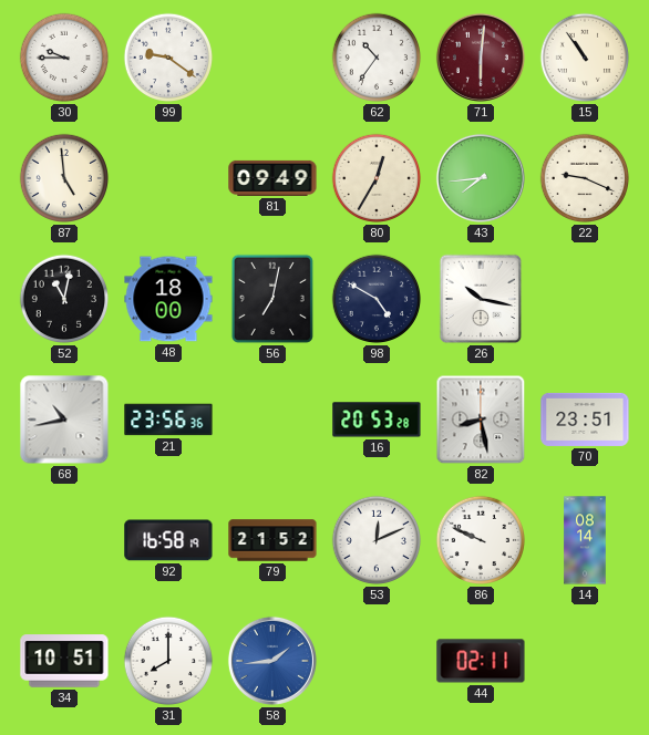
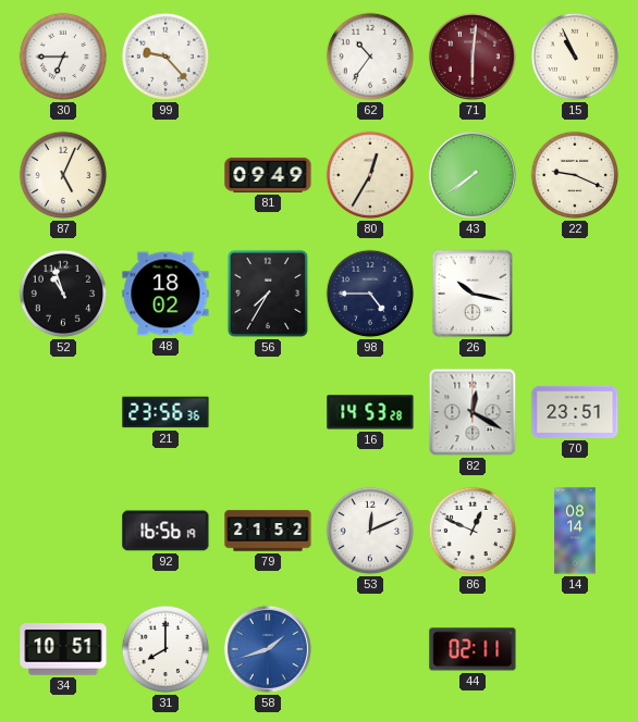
30: 9:45 -> 6:45
99: 9:21 -> 9:23
15: 10:54 -> 10:56
87: 4:59 -> 5:04
43: 7:44 -> 7:39
52: 11:02 -> 10:57
48: 18:00 -> 18:02
56: 7:02 -> 7:35
98: 4:50 -> 4:45
68: 10:43 -> none
16: 20:53 -> 14:53
82: 8:28 -> 12:20
92: 16:58 -> 16:56
86: 9:49 -> 12:49
58: 1:44 -> 1:42
